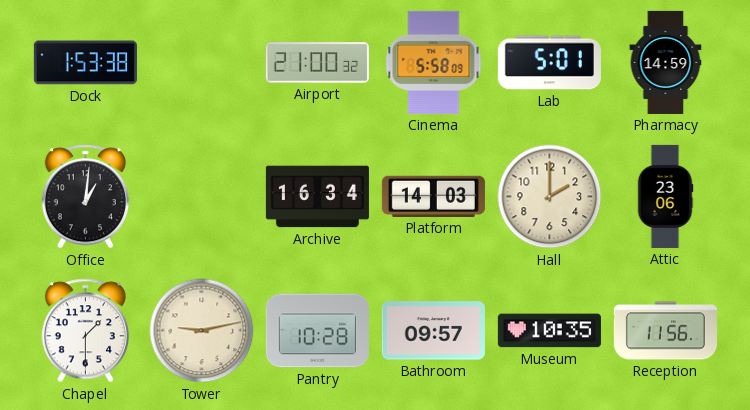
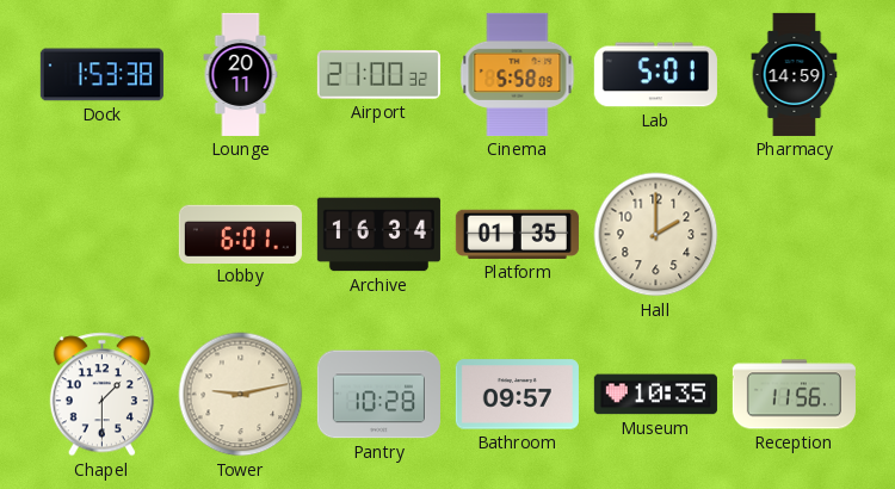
Lounge: none -> 20:11
Office: 1:01 -> none
Lobby: none -> 6:01
Platform: 14:03 -> 01:35
Attic: 23:06 -> none
